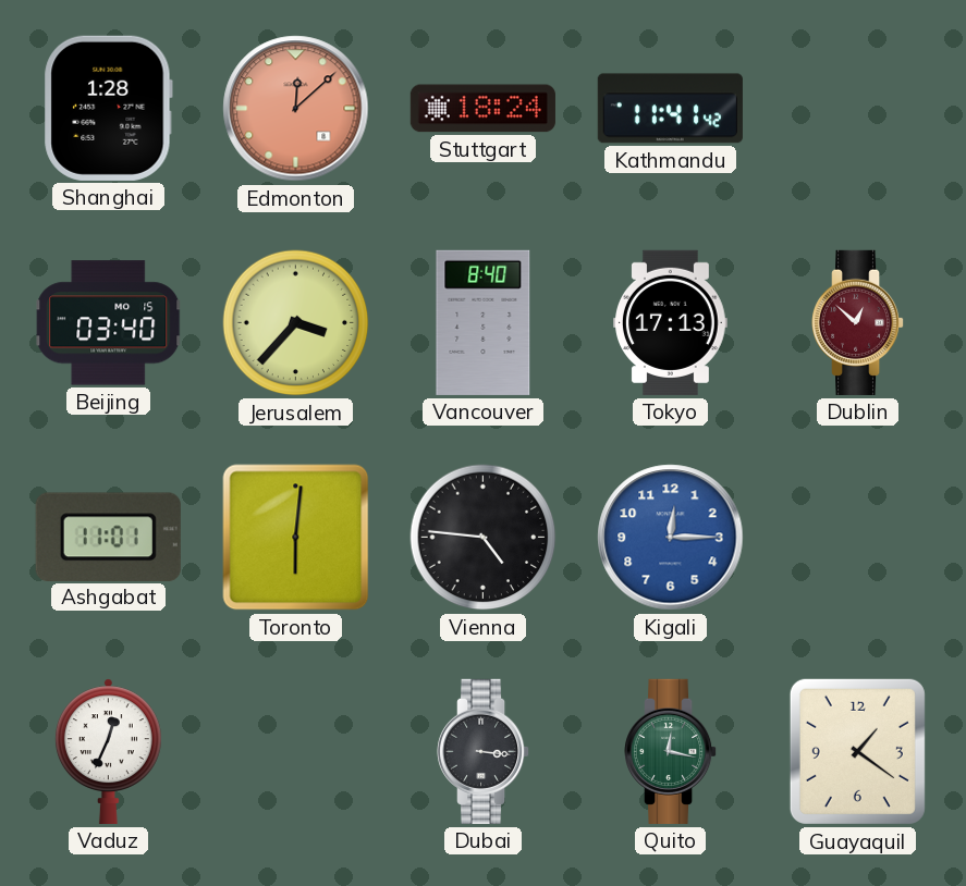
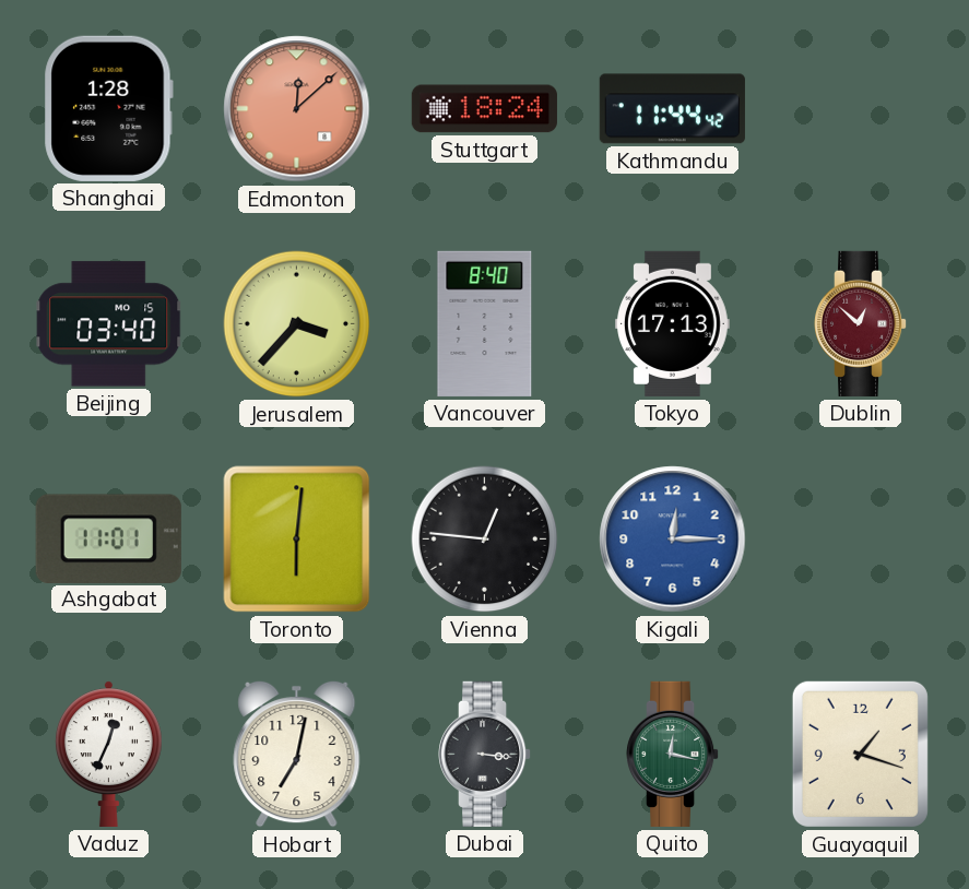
Kathmandu: 11:41 -> 11:44
Vienna: 4:46 -> 12:46
Hobart: none -> 7:02
Guayaquil: 1:21 -> 1:18
